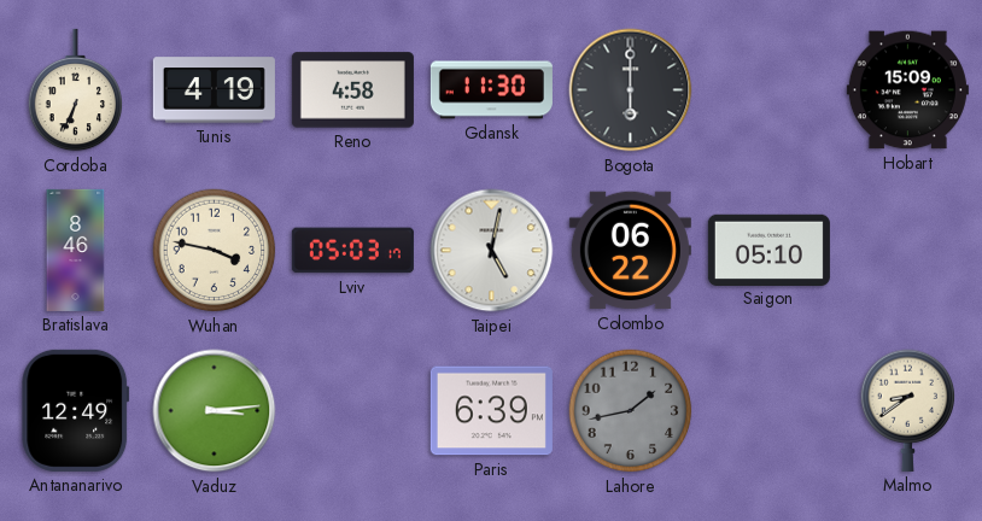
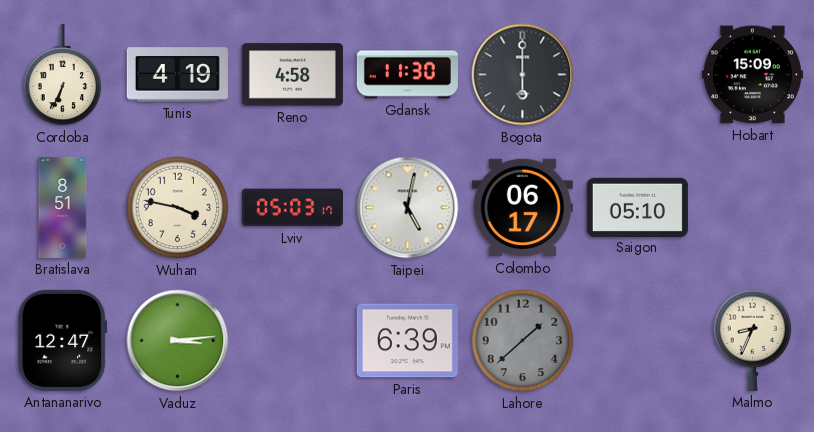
Bratislava: 8:46 -> 8:51
Colombo: 06:22 -> 06:17
Antananarivo: 12:49 -> 12:47
Lahore: 1:43 -> 1:38
Malmo: 8:39 -> 8:34
